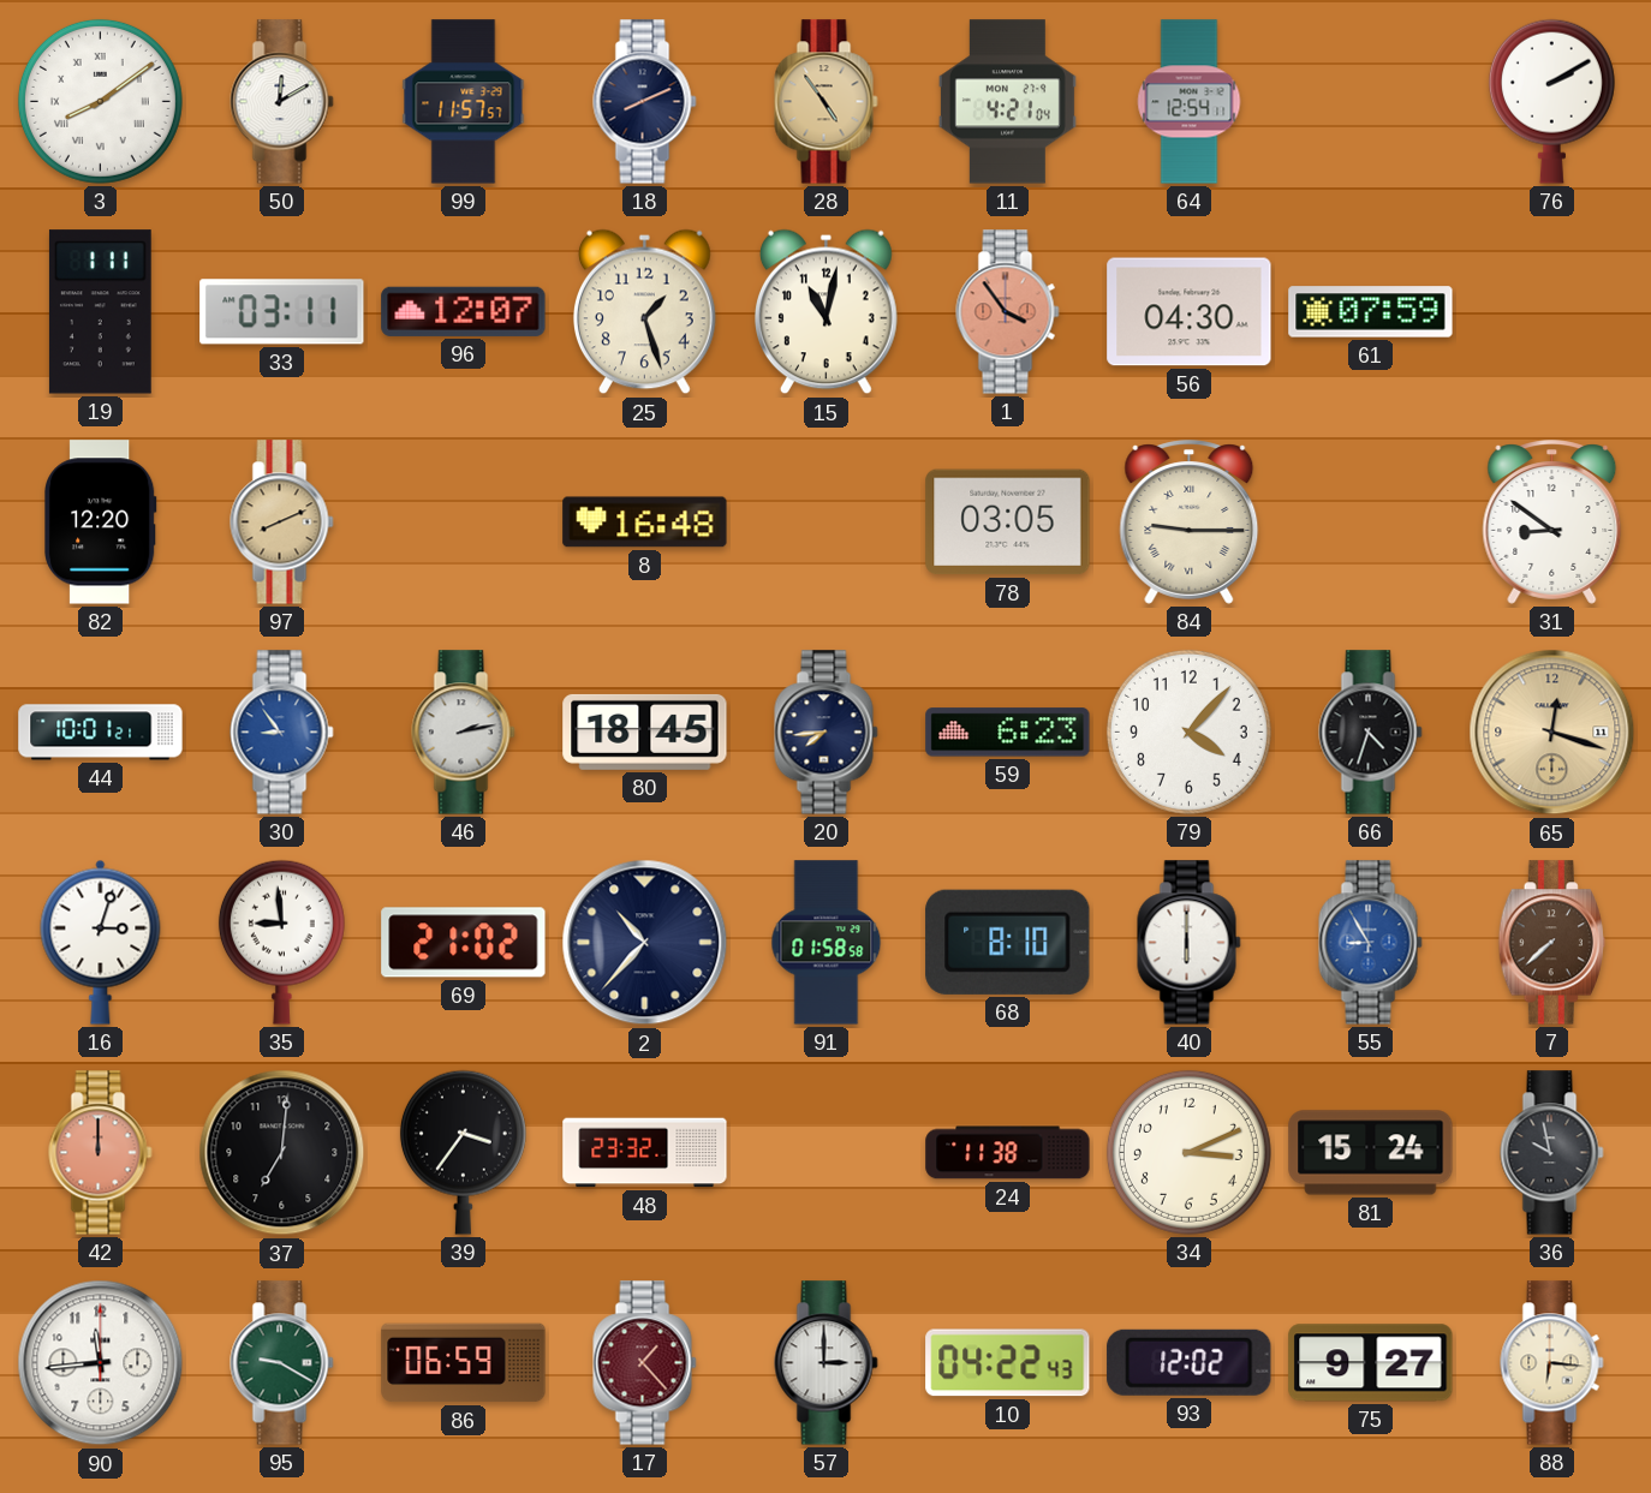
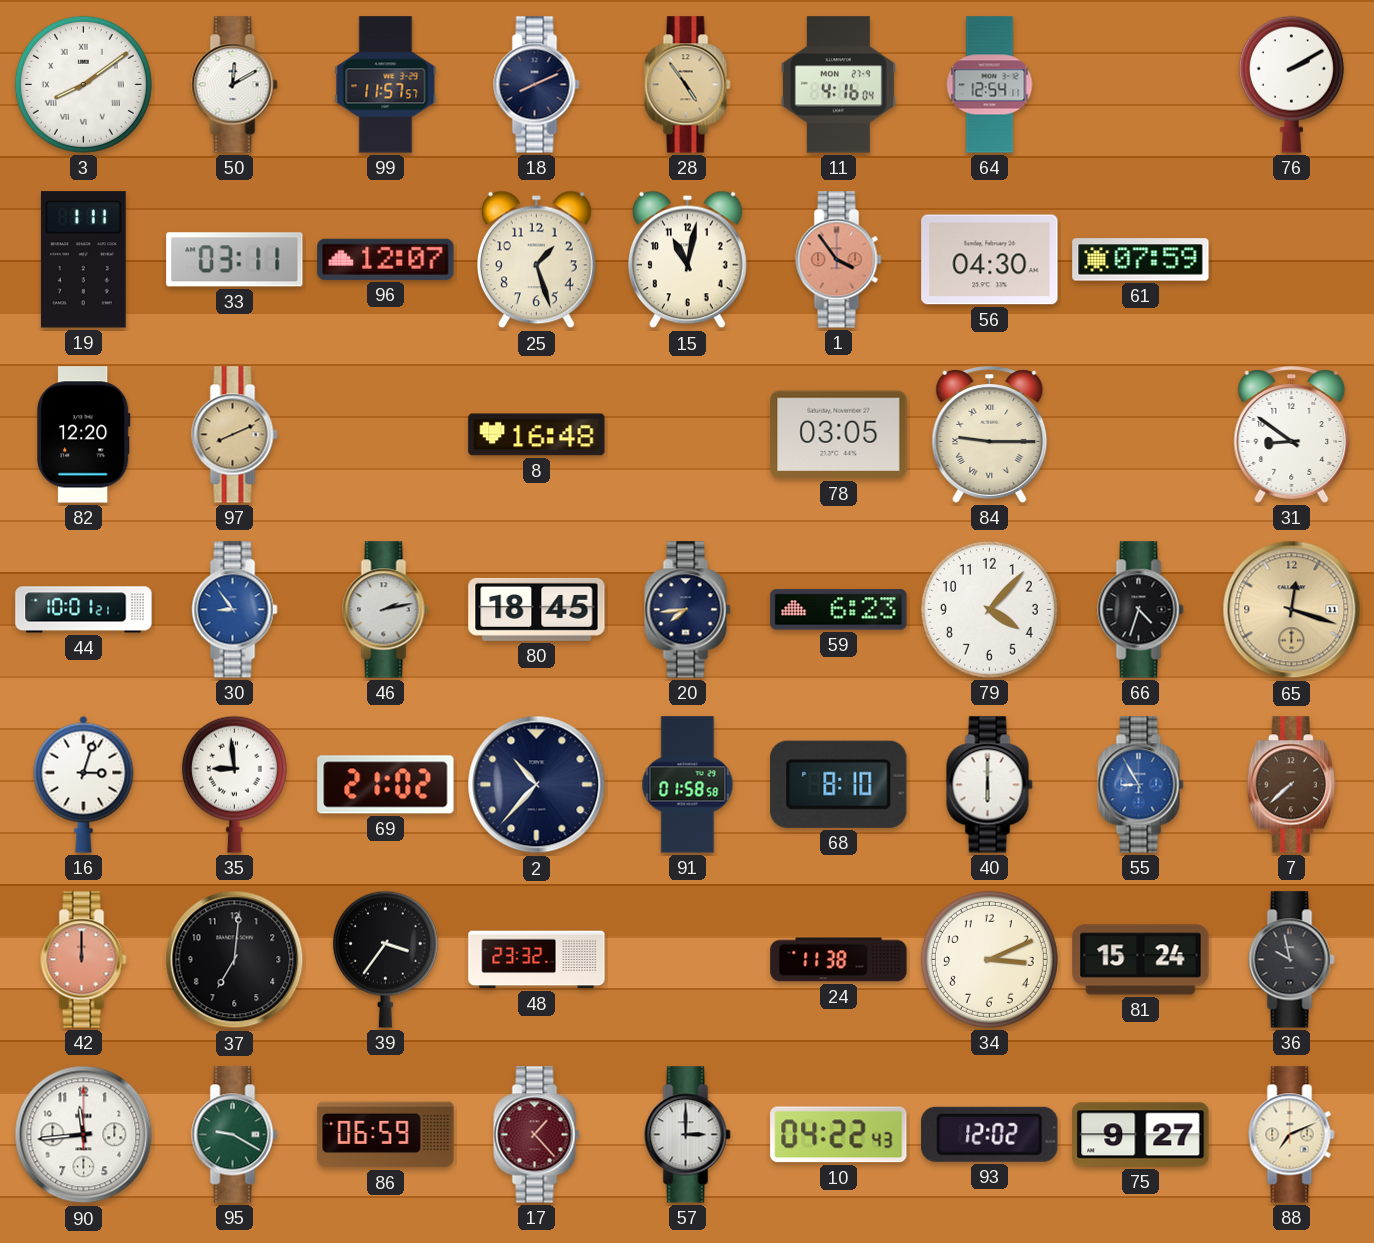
11: 4:21 -> 4:16
88: 6:16 -> 7:11
